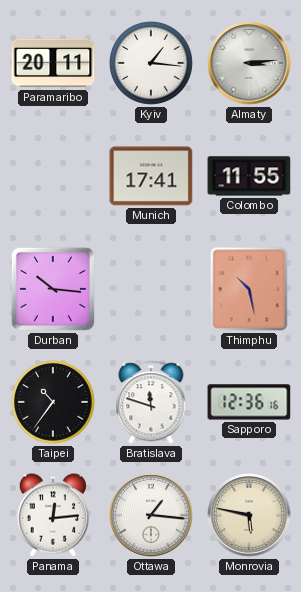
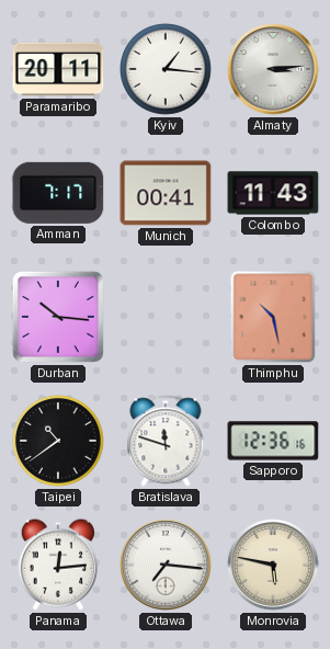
Amman: none -> 7:17
Munich: 17:41 -> 00:41
Colombo: 11:55 -> 11:43
Taipei: 10:36 -> 10:39
Ottawa: 1:16 -> 7:16
